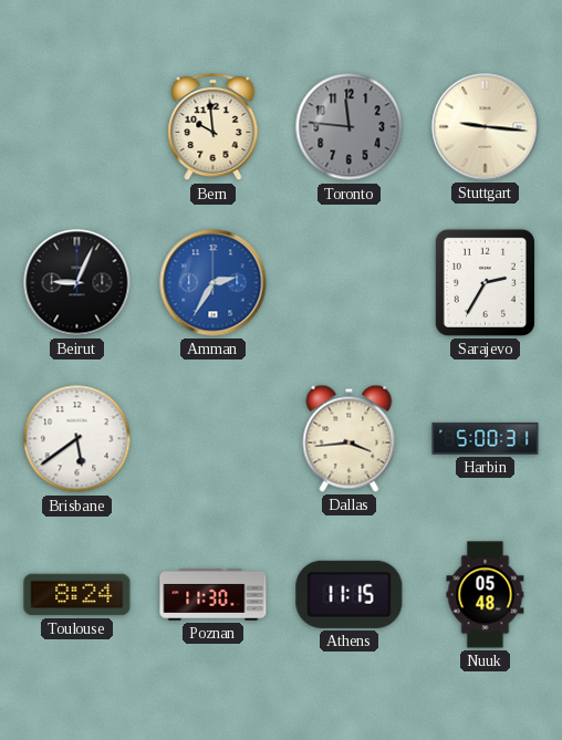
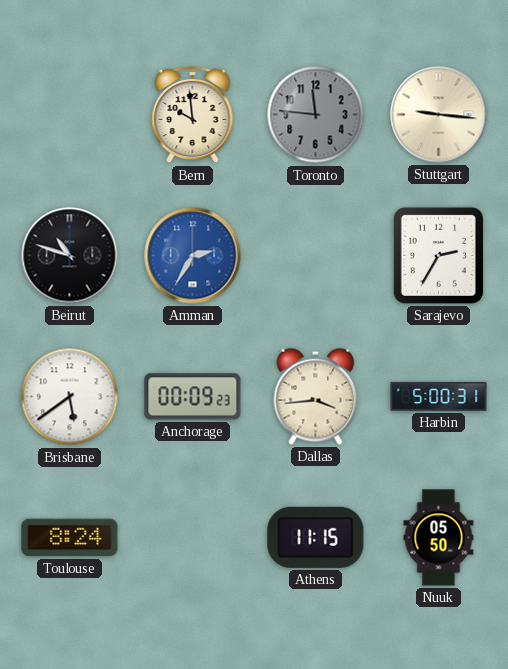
Beirut: 9:04 -> 10:48
Anchorage: none -> 00:09
Poznan: 11:30 -> none
Nuuk: 05:48 -> 05:50
